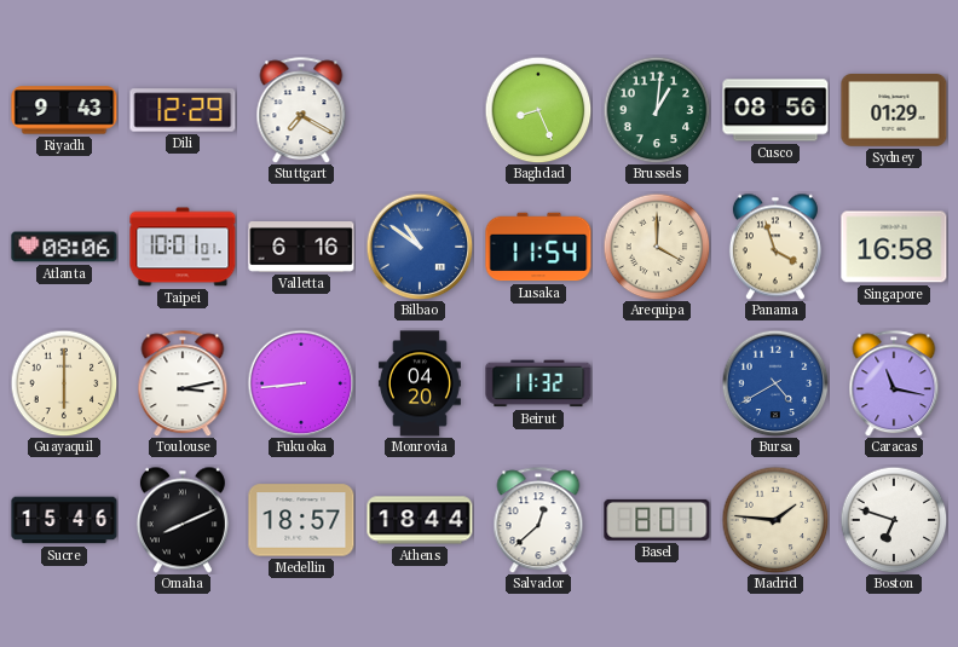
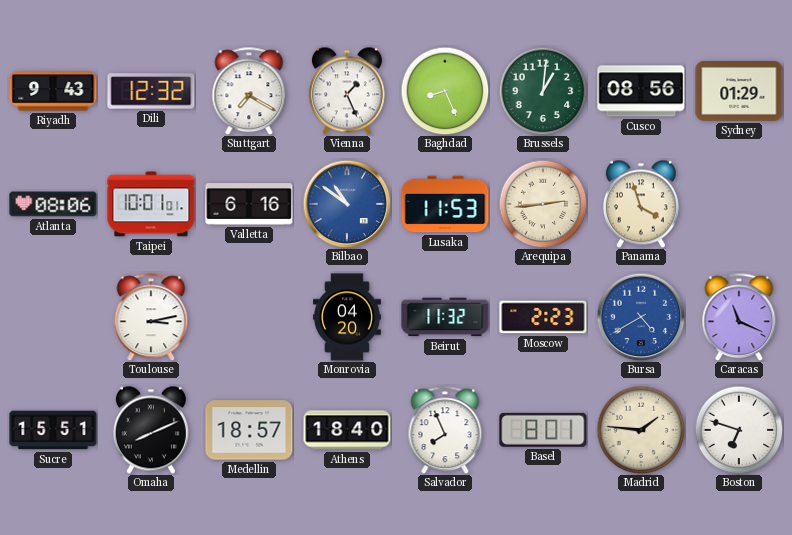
Dili: 12:29 -> 12:32
Vienna: none -> 1:26
Lusaka: 11:54 -> 11:53
Arequipa: 4:00 -> 2:44
Singapore: 16:58 -> none
Guayaquil: 6:00 -> none
Fukuoka: 8:44 -> none
Moscow: none -> 2:23
Caracas: 11:17 -> 11:19
Sucre: 15:46 -> 15:51
Athens: 18:44 -> 18:40
Salvador: 12:38 -> 7:56
